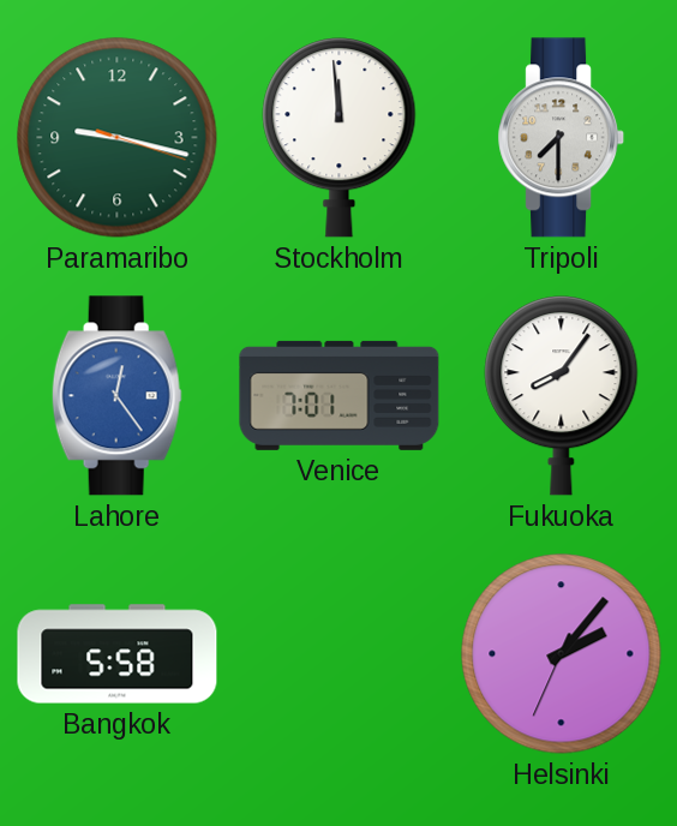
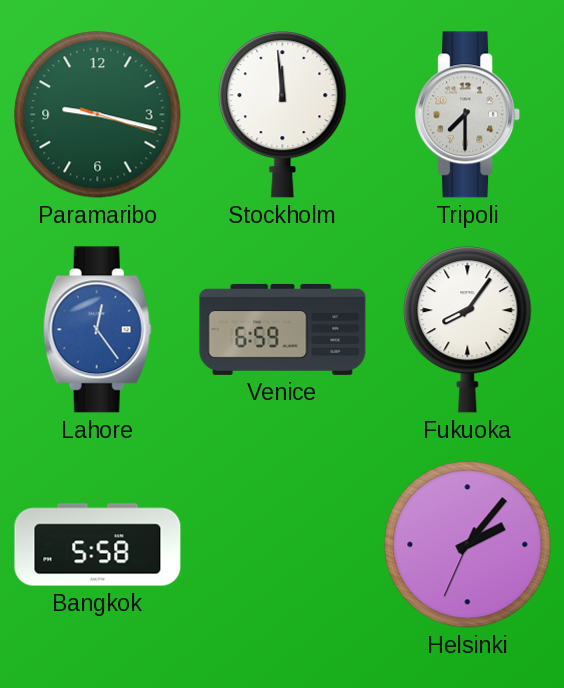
Venice: 7:01 -> 6:59
